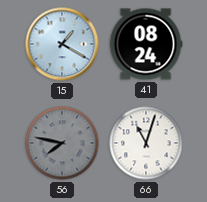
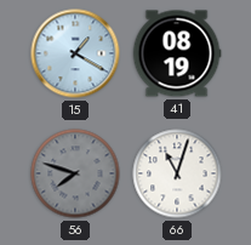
41: 08:24 -> 08:19
56: 7:47 -> 7:48
